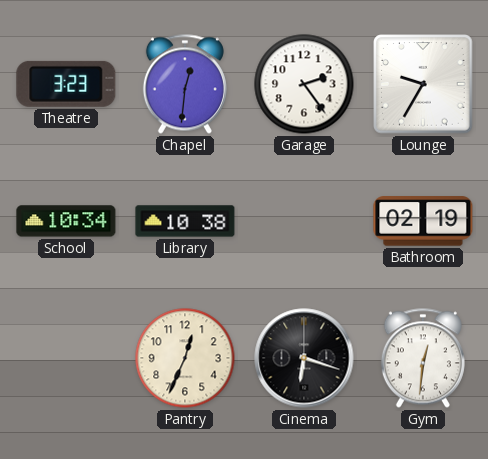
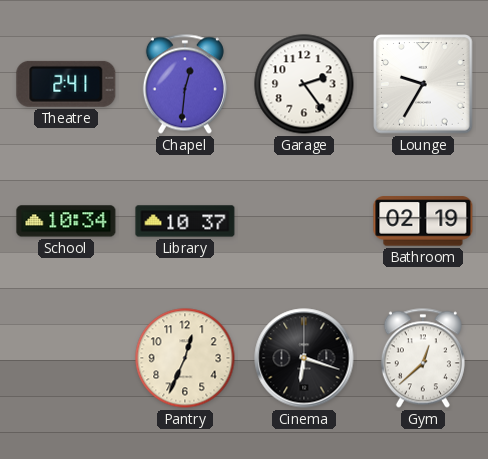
Theatre: 3:23 -> 2:41
Library: 10:38 -> 10:37
Gym: 12:31 -> 12:38
